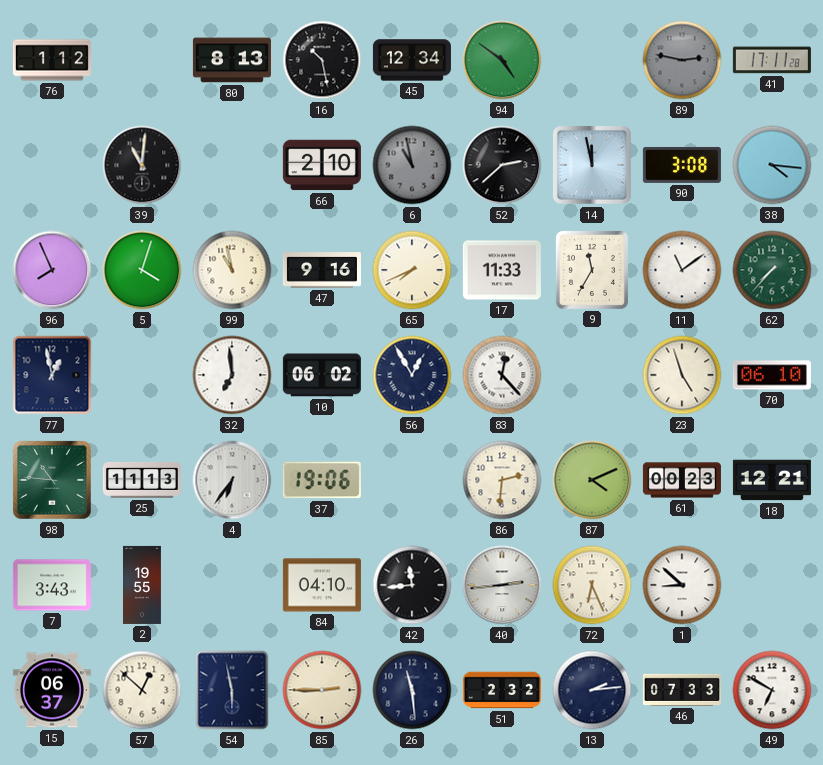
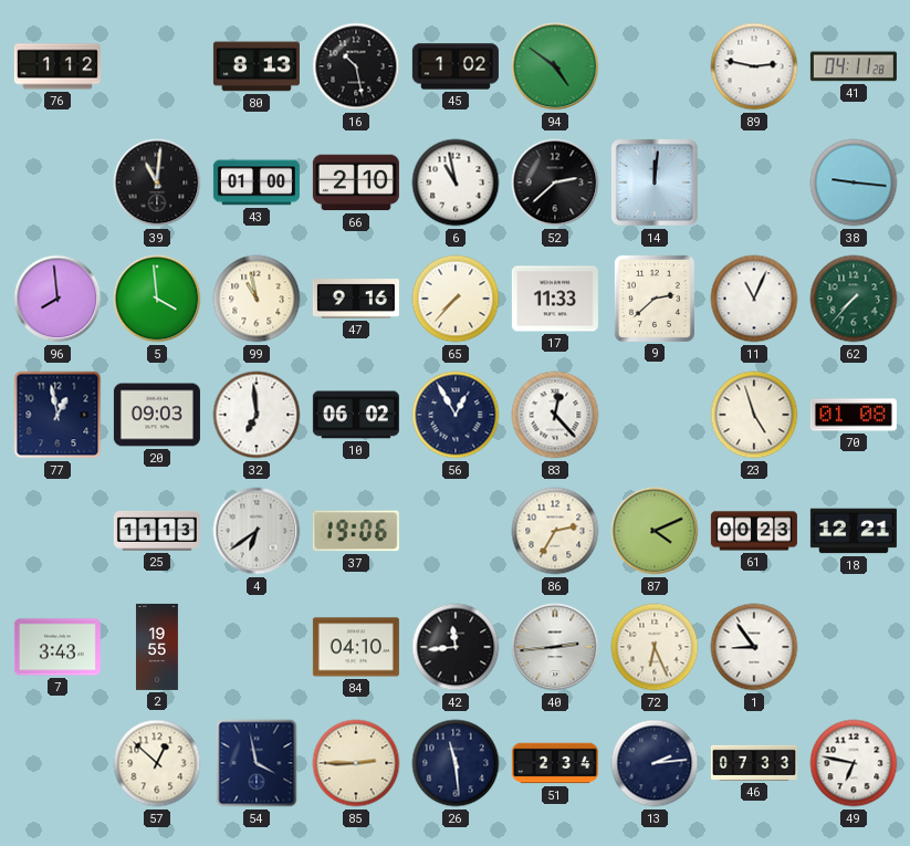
45: 12:34 -> 1:02
89 dial: grey -> white
41: 17:11 -> 04:11
43: none -> 01:00
6 dial: grey -> white
14: 11:58 -> 12:01
90: 3:08 -> none
38: 4:16 -> 9:16
96: 7:56 -> 7:59
5: 4:03 -> 3:59
65: 7:41 -> 7:37
9: 11:35 -> 2:38
11: 11:09 -> 11:04
20: none -> 09:03
70: 06:10 -> 01:08
98: 10:46 -> none
4: 6:36 -> 6:39
86: 2:31 -> 2:35
1: 8:52 -> 8:54
15: 06:37 -> none
54: 5:58 -> 3:58
51: 2:32 -> 2:34
49: 6:50 -> 6:47
